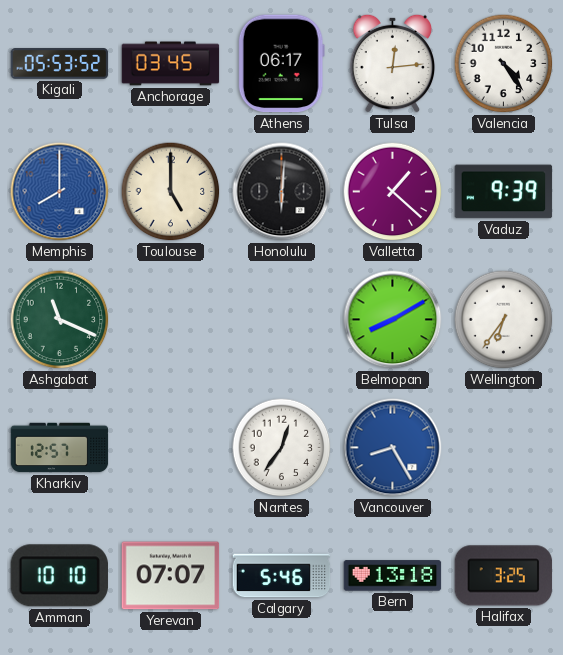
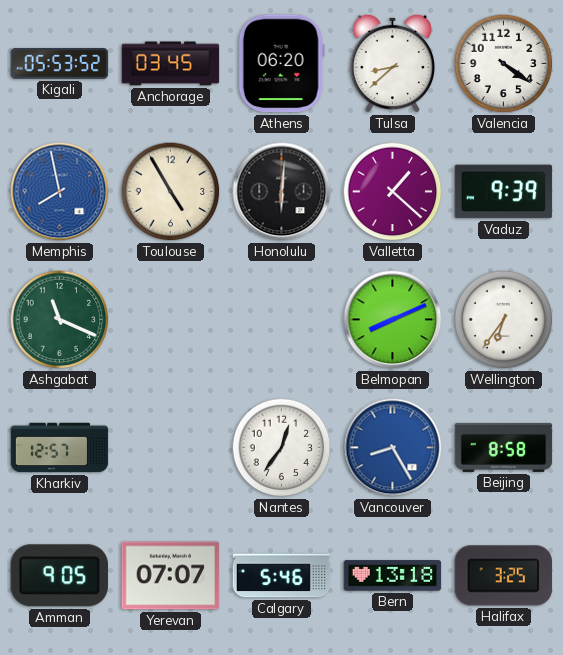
Athens: 06:17 -> 06:20
Tulsa: 12:14 -> 8:38
Valencia: 4:24 -> 4:21
Memphis: 8:00 -> 7:58
Toulouse: 5:00 -> 4:55
Belmopan: 8:10 -> 8:11
Beijing: none -> 8:58
Amman: 10:10 -> 9:05
